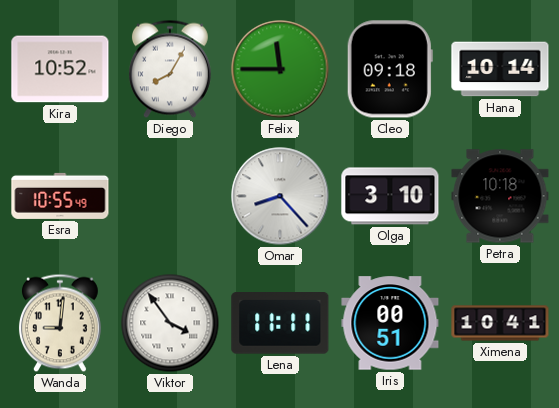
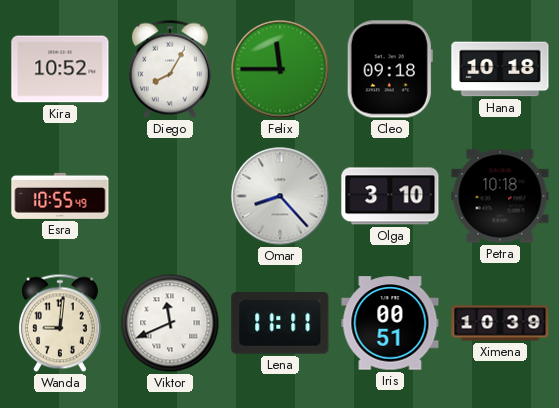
Hana: 10:14 -> 10:18
Viktor: 3:54 -> 11:41
Ximena: 10:41 -> 10:39
